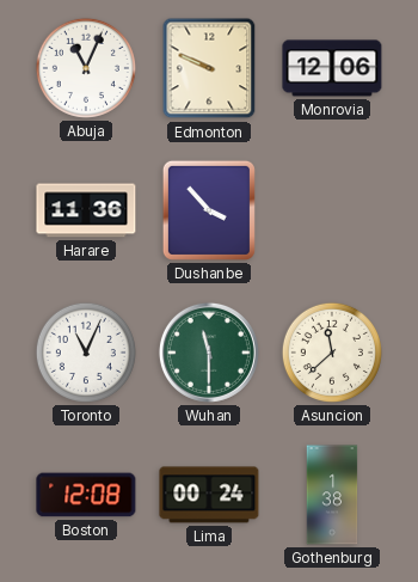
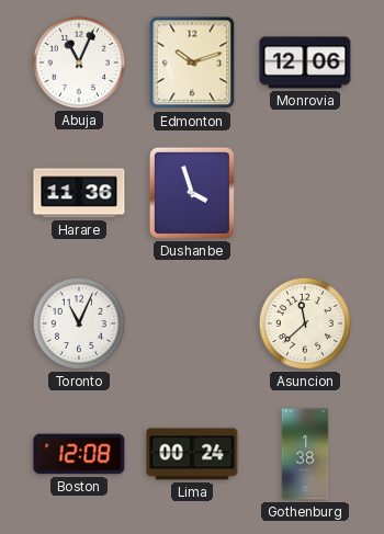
Edmonton: 9:49 -> 10:12
Dushanbe: 3:53 -> 3:57
Wuhan: 11:30 -> none
